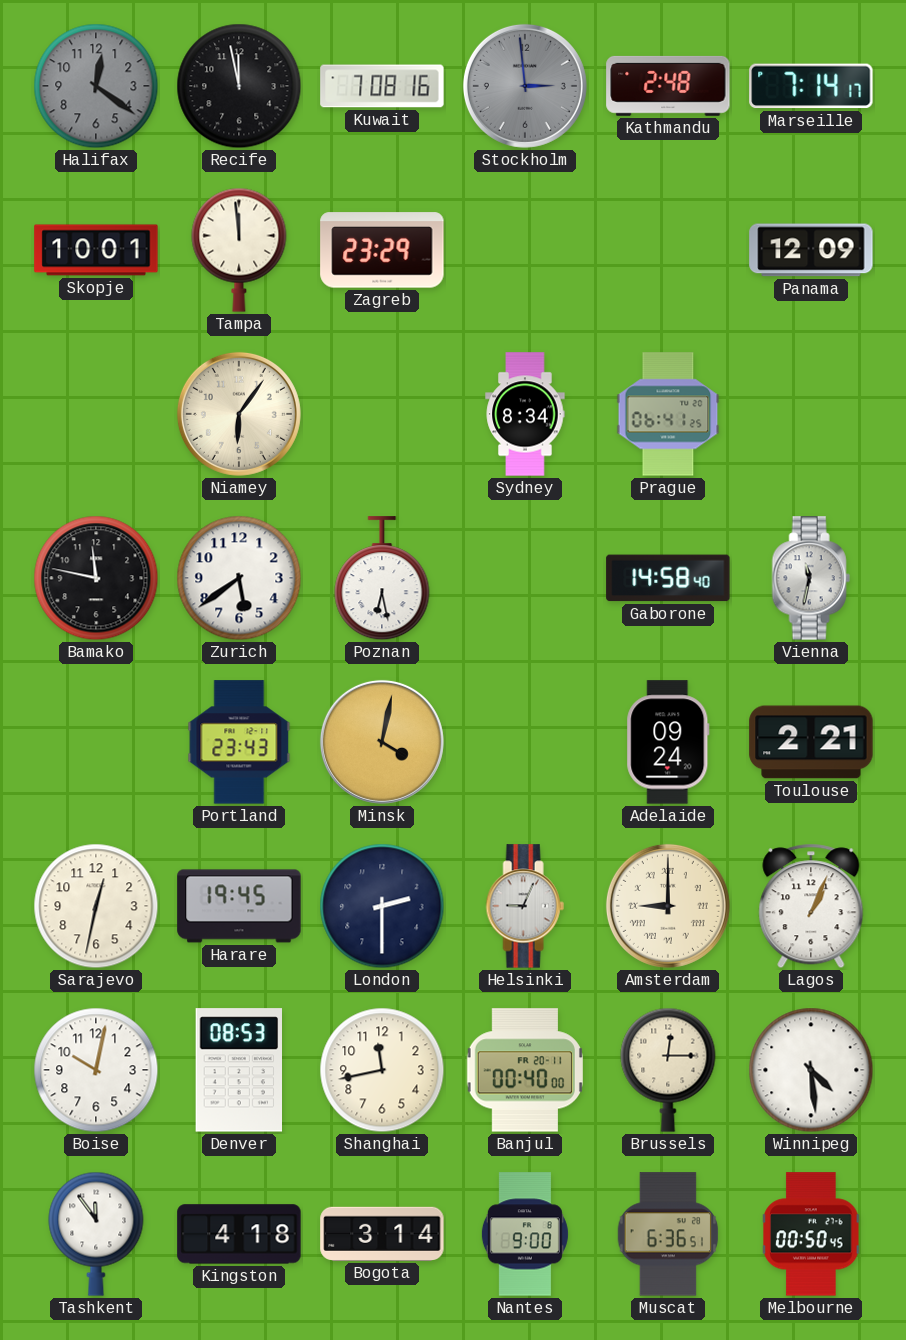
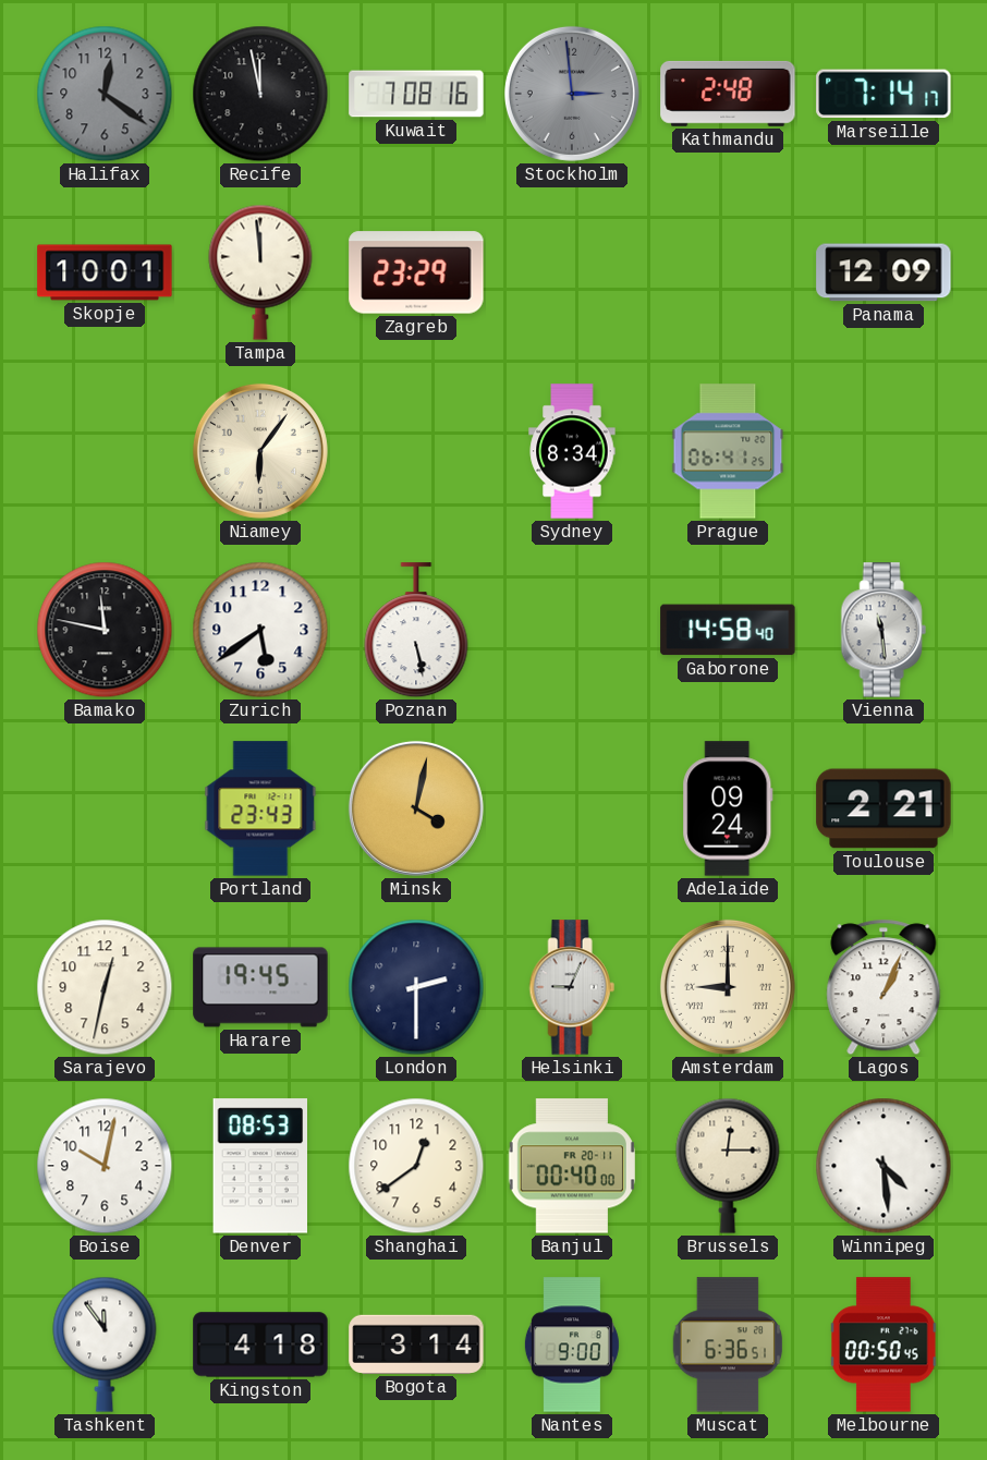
Poznan: 6:28 -> 5:28
Vienna: 11:32 -> 11:29
Shanghai: 11:43 -> 12:39
